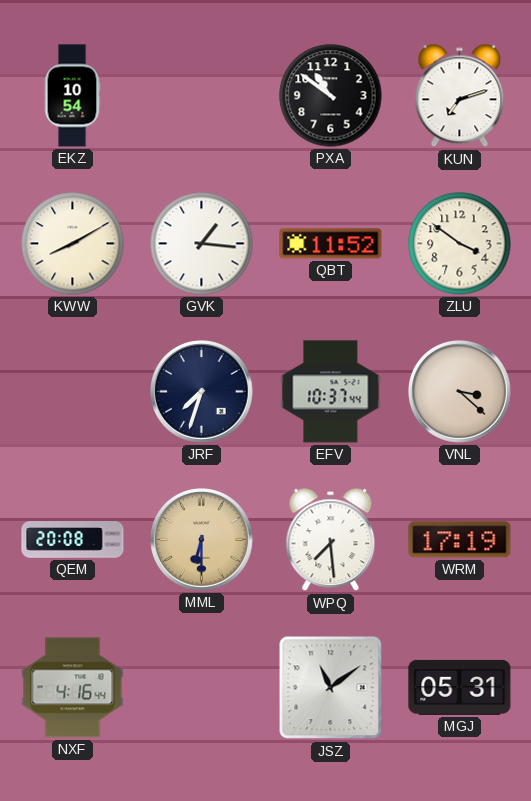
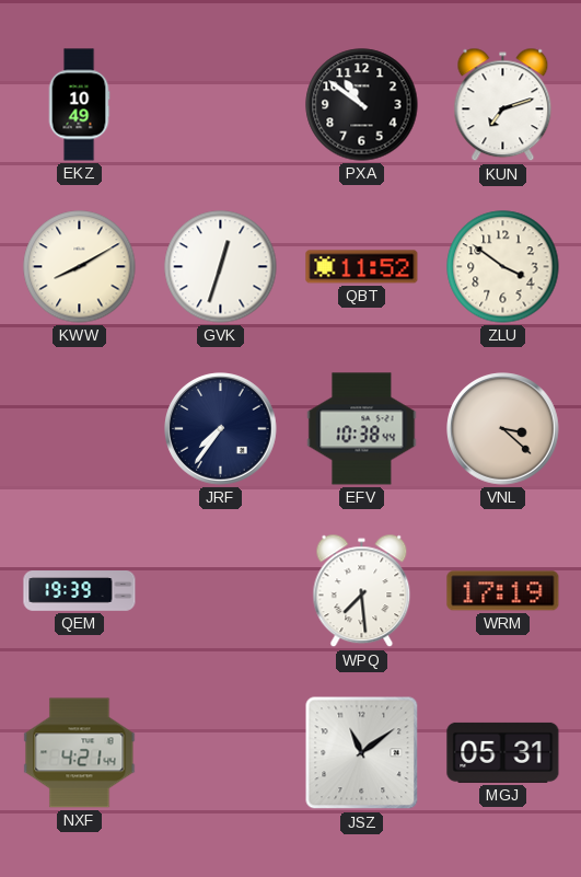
EKZ: 10:54 -> 10:49
GVK: 1:16 -> 12:33
JRF: 7:33 -> 7:36
EFV: 10:37 -> 10:38
QEM: 20:08 -> 19:39
MML: 6:30 -> none
NXF: 4:16 -> 4:21
